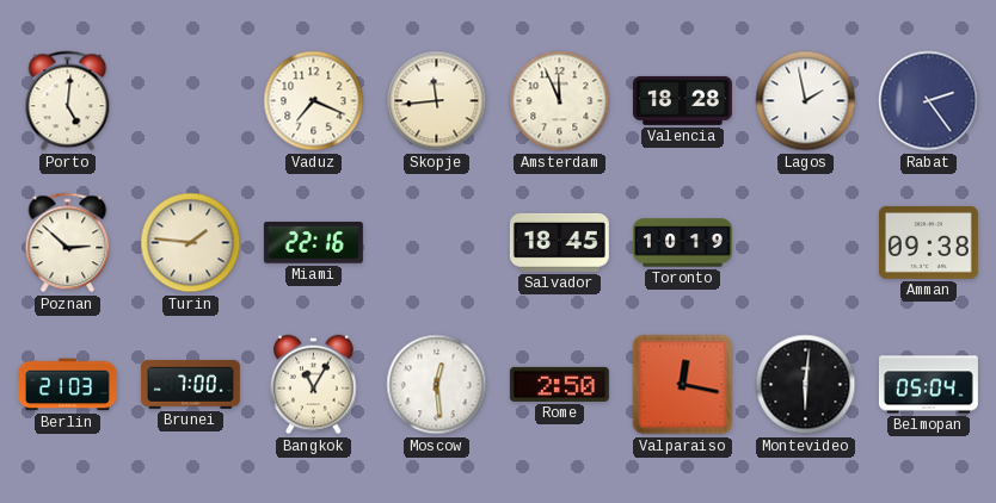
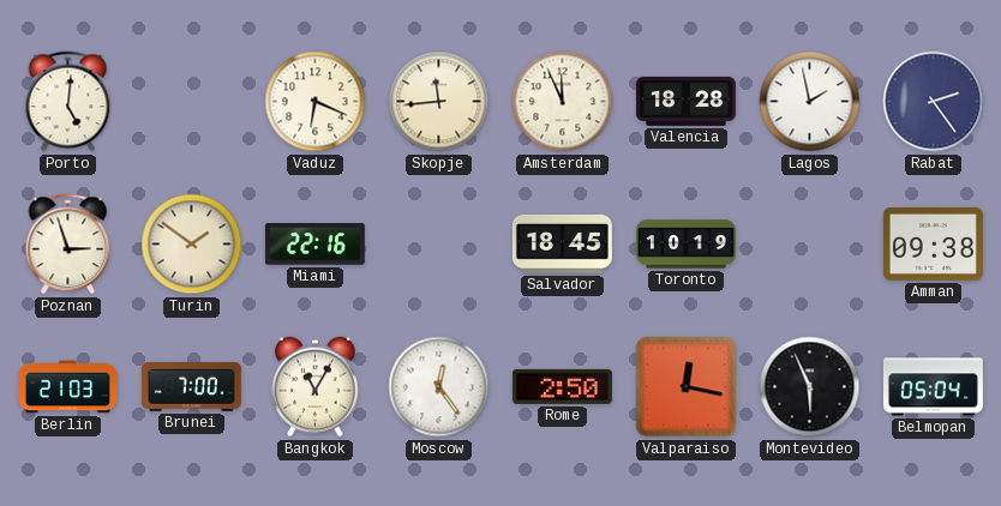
Vaduz: 7:19 -> 6:19
Poznan: 2:52 -> 2:57
Turin: 1:46 -> 1:51
Moscow: 12:29 -> 12:24
Montevideo: 6:01 -> 5:56
